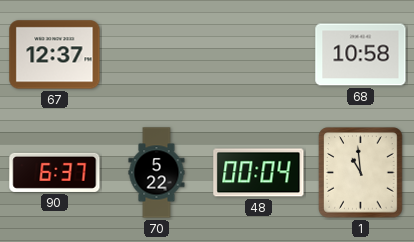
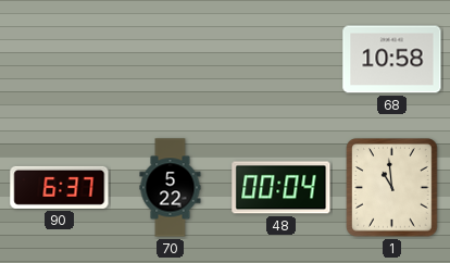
67: 12:37 -> none
